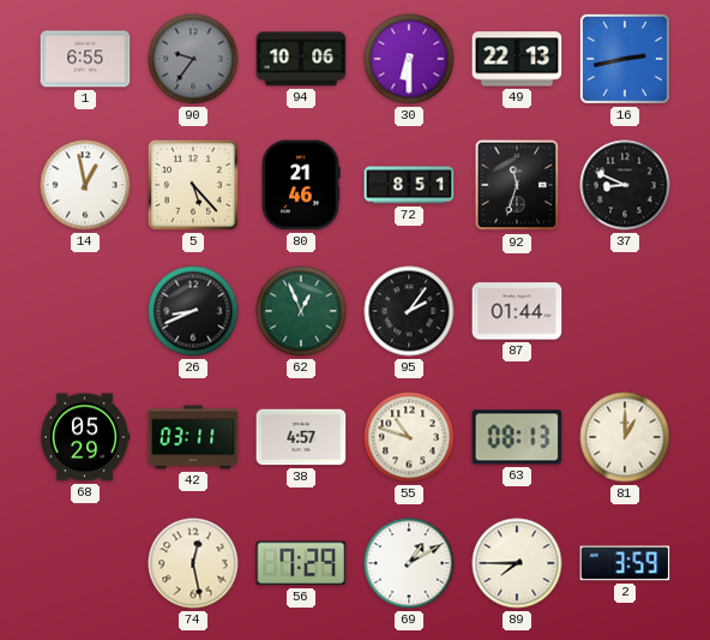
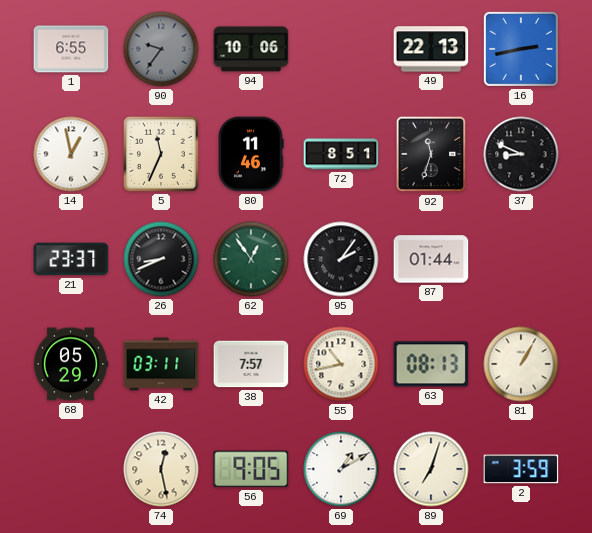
30: 6:30 -> none
5: 5:23 -> 11:34
80: 21:46 -> 11:46
21: none -> 23:37
62: 12:56 -> 12:54
38: 4:57 -> 7:57
55: 10:48 -> 10:43
81: 1:00 -> 1:05
56: 7:29 -> 9:05
89: 7:45 -> 7:03
